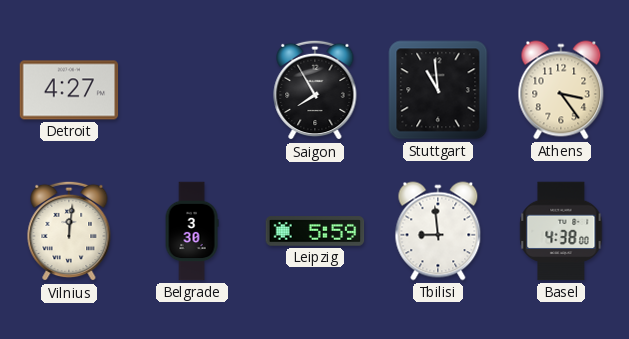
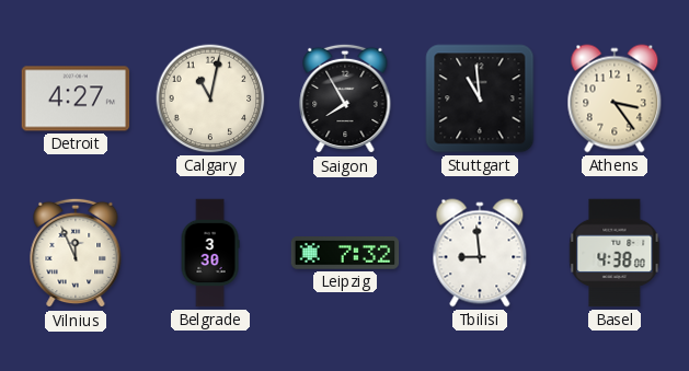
Calgary: none -> 11:02
Vilnius: 12:01 -> 11:56
Leipzig: 5:59 -> 7:32
